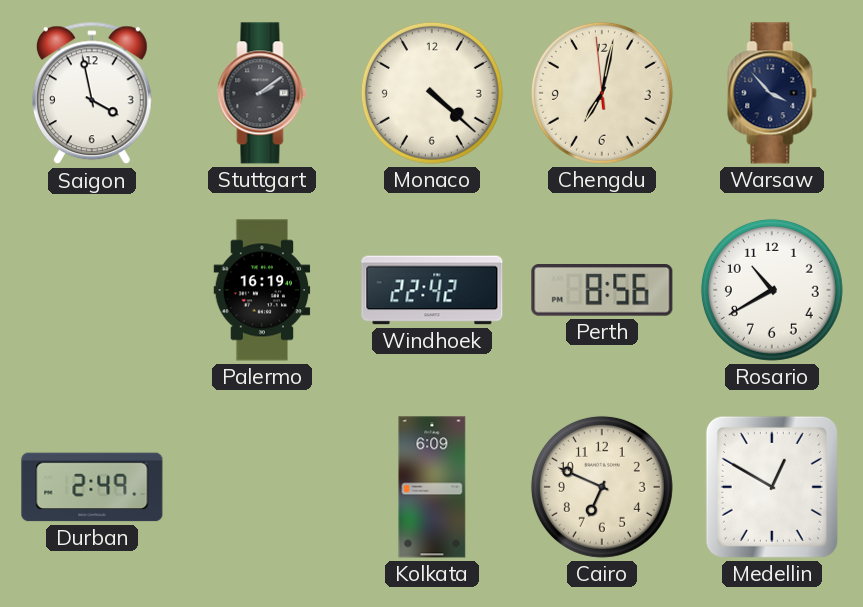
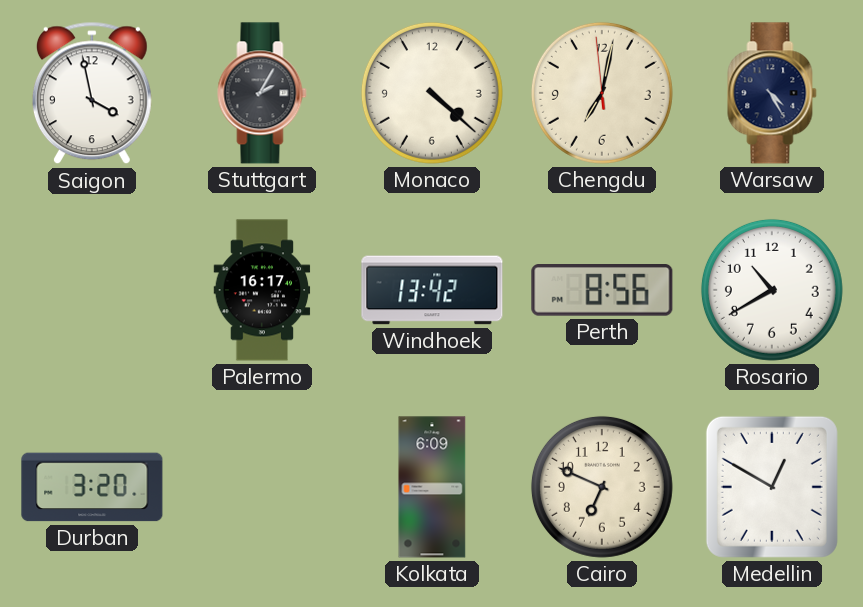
Stuttgart: 2:09 -> 2:05
Warsaw: 3:53 -> 4:25
Palermo: 16:19 -> 16:17
Windhoek: 22:42 -> 13:42
Durban: 2:49 -> 3:20
